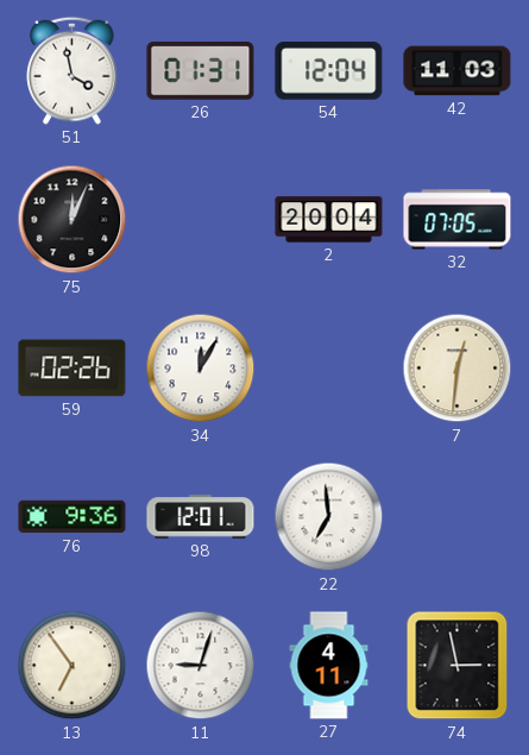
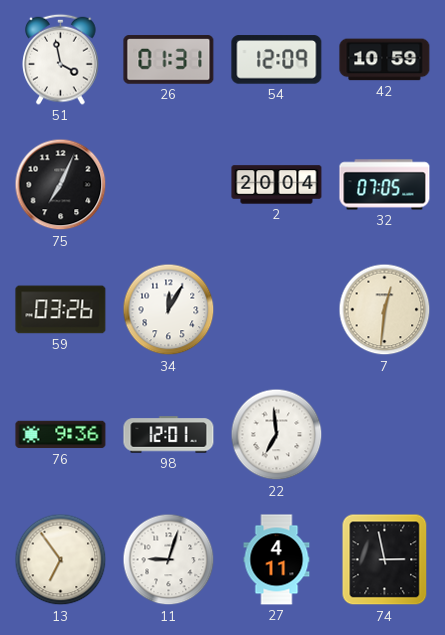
54: 12:04 -> 12:09
42: 11:03 -> 10:59
75: 12:04 -> 7:04
59: 02:26 -> 03:26
